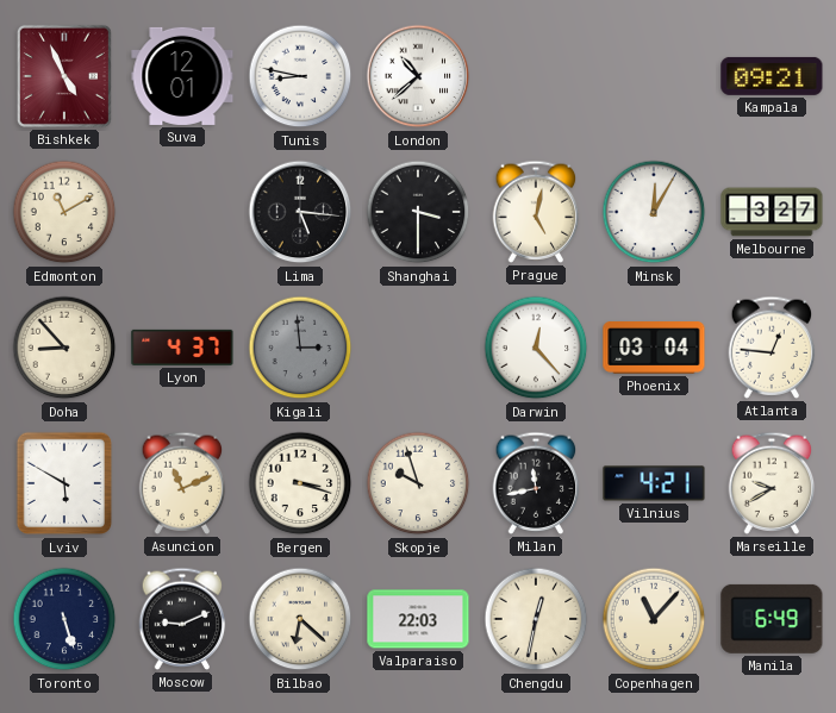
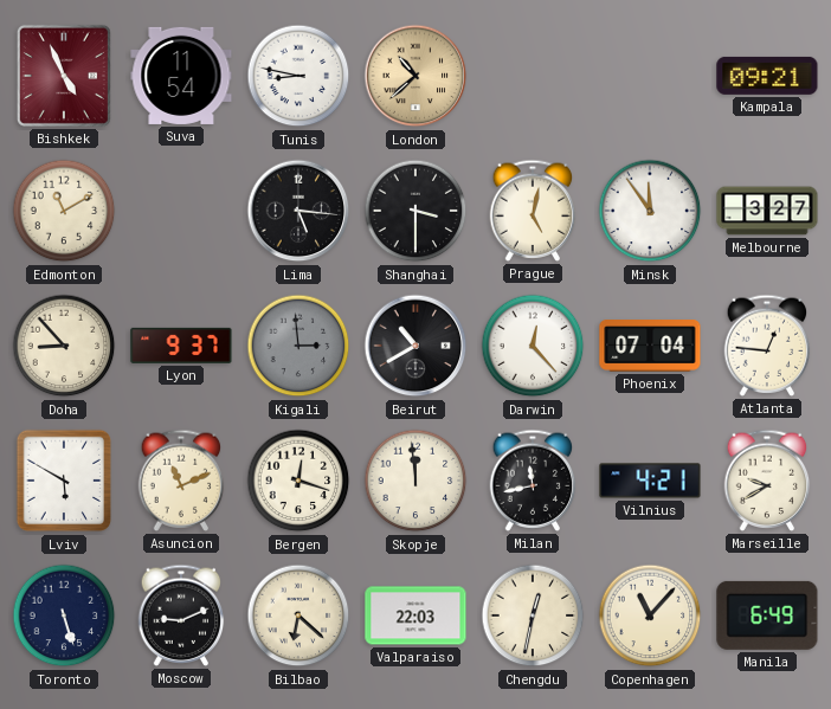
Suva: 12:01 -> 11:54
London dial: white -> champagne
Minsk: 12:05 -> 11:54
Lyon: 4:37 -> 9:37
Beirut: none -> 10:40
Phoenix: 03:04 -> 07:04
Bergen: 3:18 -> 12:18
Skopje: 9:57 -> 11:59
